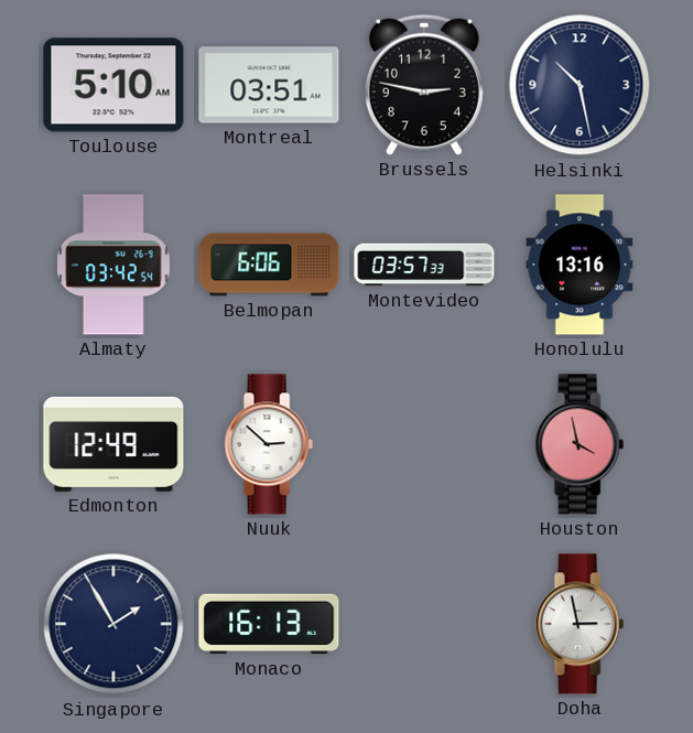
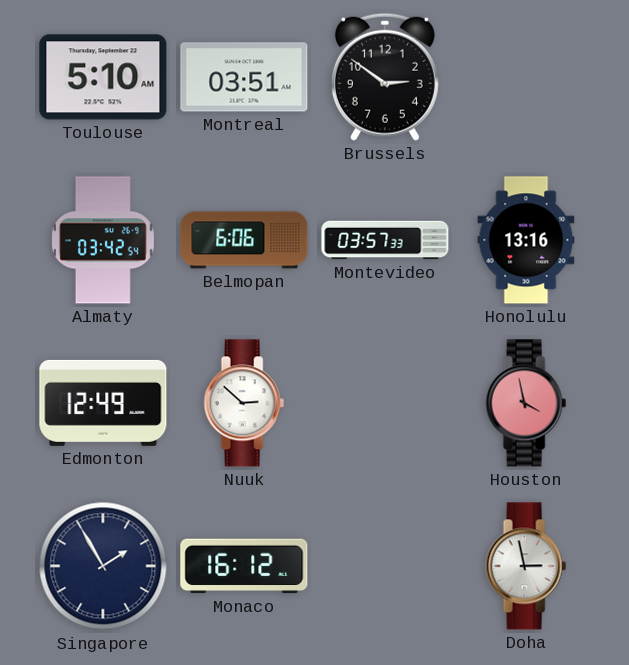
Brussels: 2:47 -> 2:51
Helsinki: 10:28 -> none
Monaco: 16:13 -> 16:12
